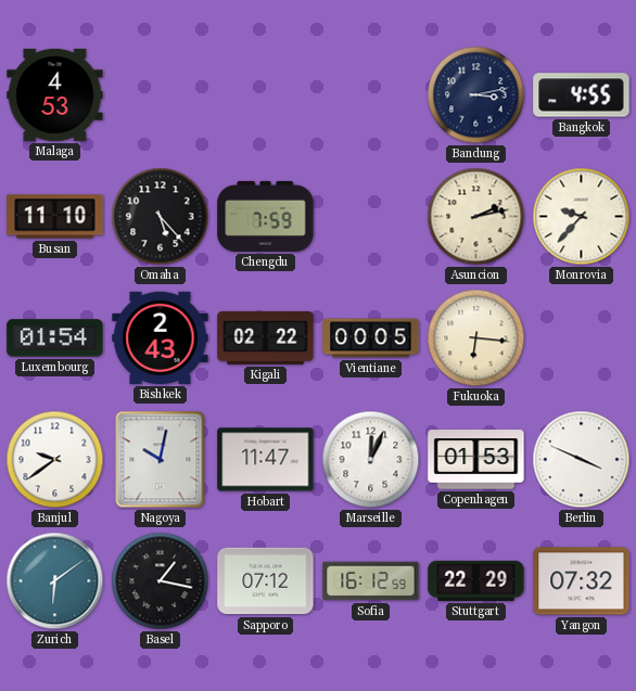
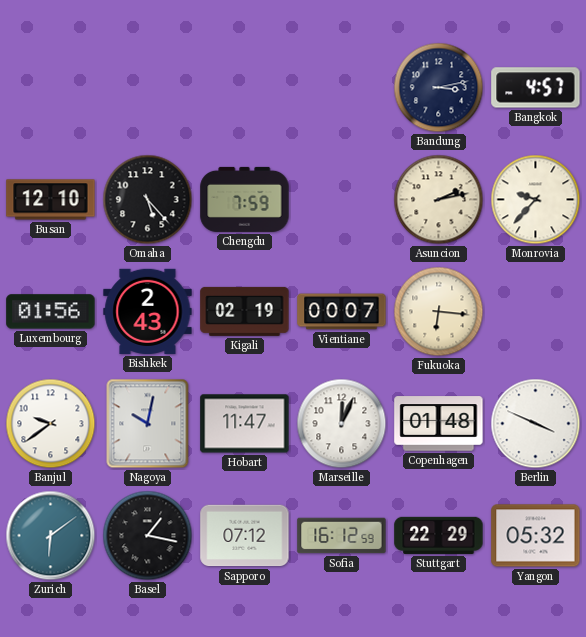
Malaga: 4:53 -> none
Bangkok: 4:55 -> 4:57
Busan: 11:10 -> 12:10
Luxembourg: 01:54 -> 01:56
Kigali: 02:22 -> 02:19
Vientiane: 00:05 -> 00:07
Copenhagen: 01:53 -> 01:48
Yangon: 07:32 -> 05:32
